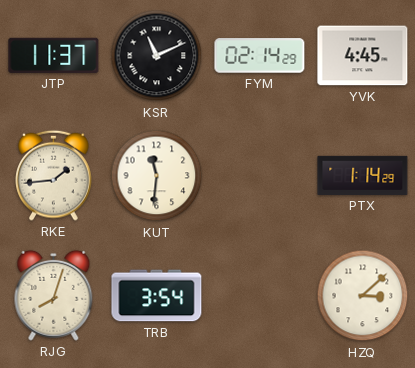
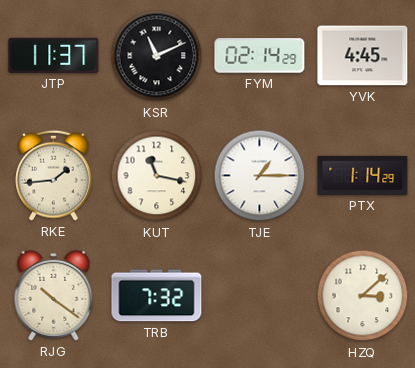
KUT: 11:31 -> 11:17
TJE: none -> 1:15
RJG: 8:03 -> 10:21
TRB: 3:54 -> 7:32
